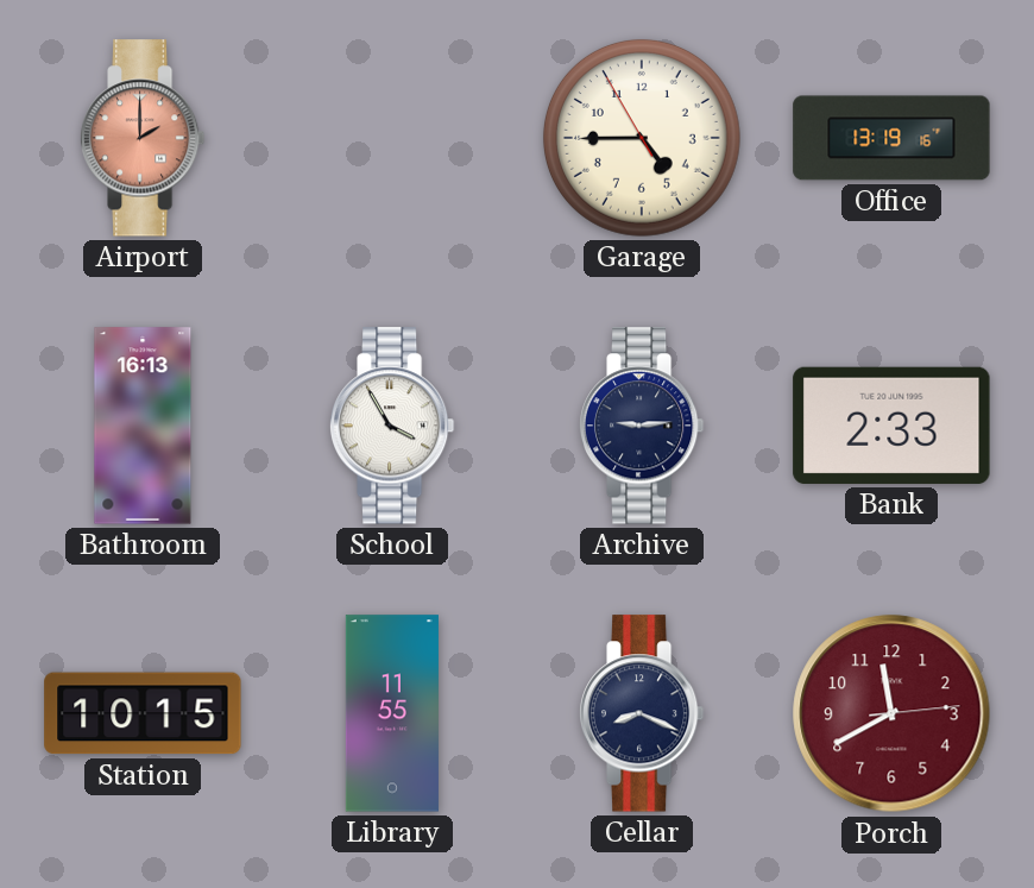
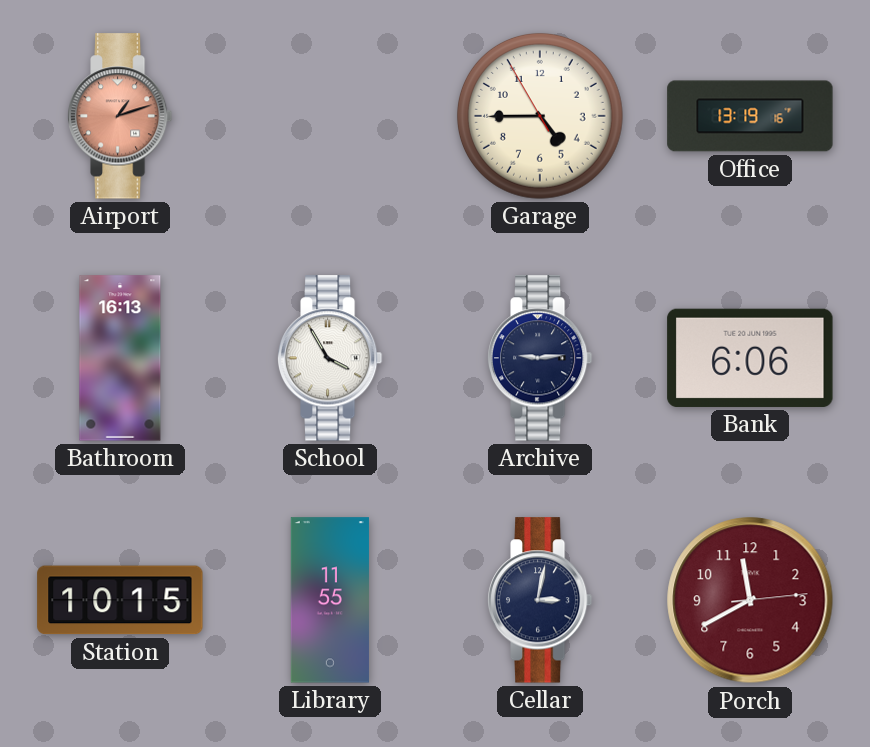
Airport: 2:00 -> 1:12
Bank: 2:33 -> 6:06
Cellar: 8:19 -> 3:02
